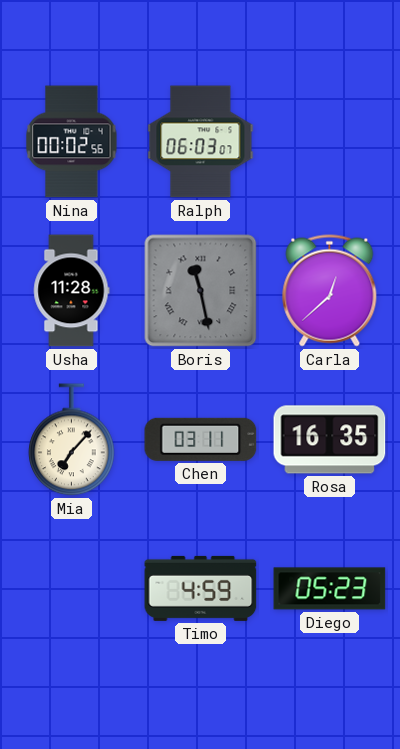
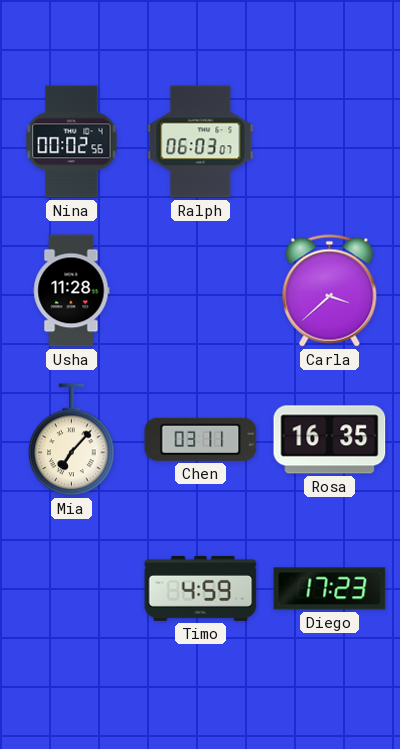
Boris: 11:28 -> none
Carla: 12:38 -> 3:38
Diego: 05:23 -> 17:23
